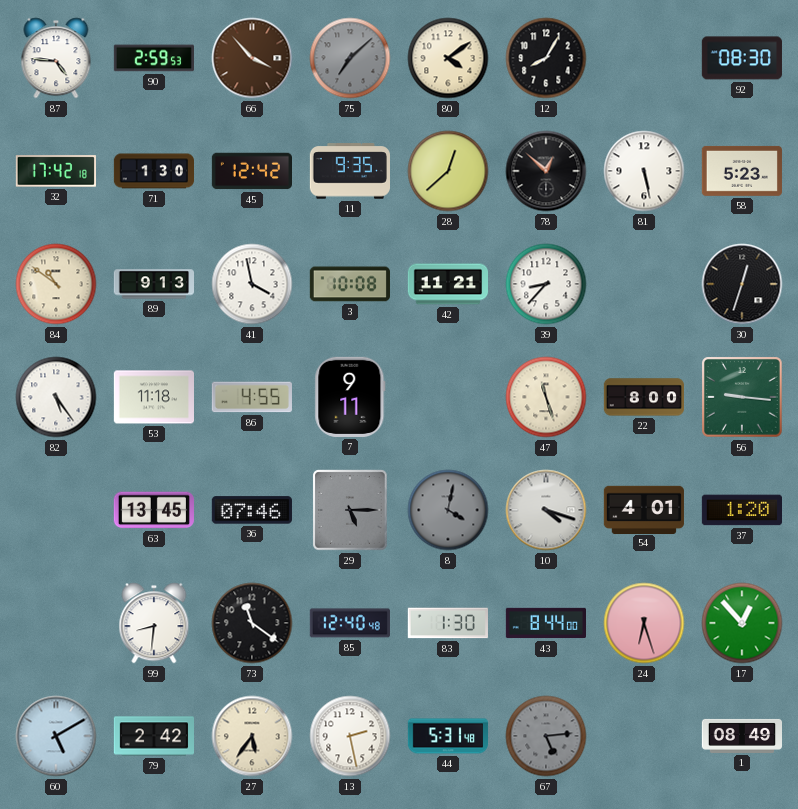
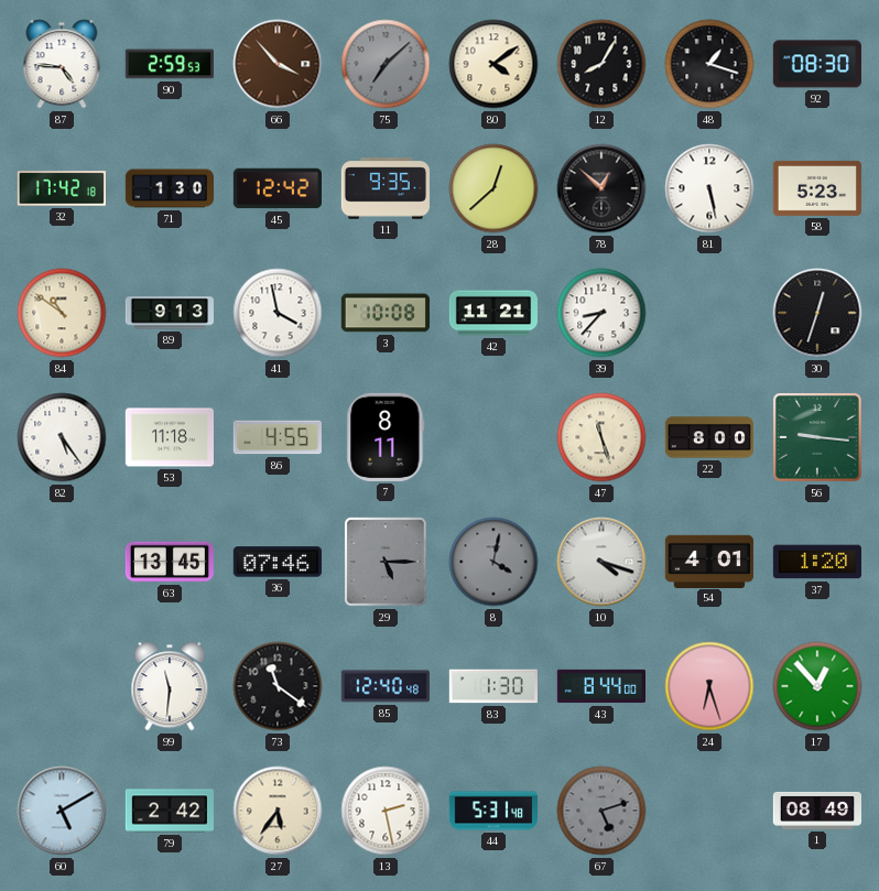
48: none -> 1:18
7: 9:11 -> 8:11
99: 8:31 -> 11:31
67: 5:14 -> 5:12
